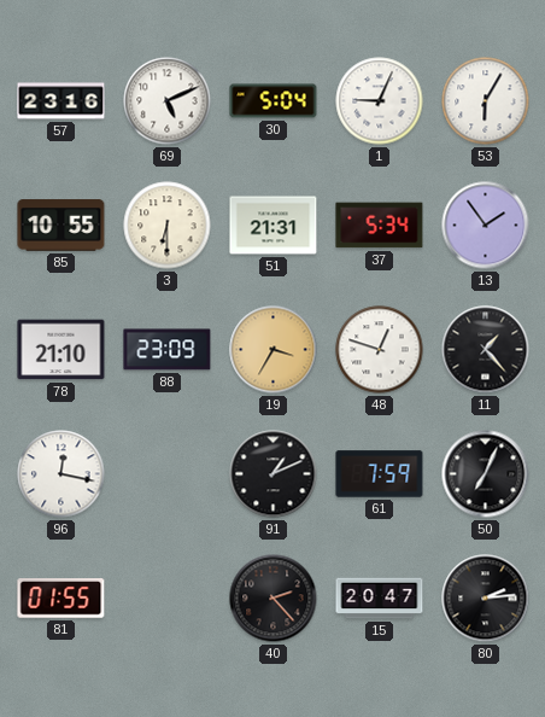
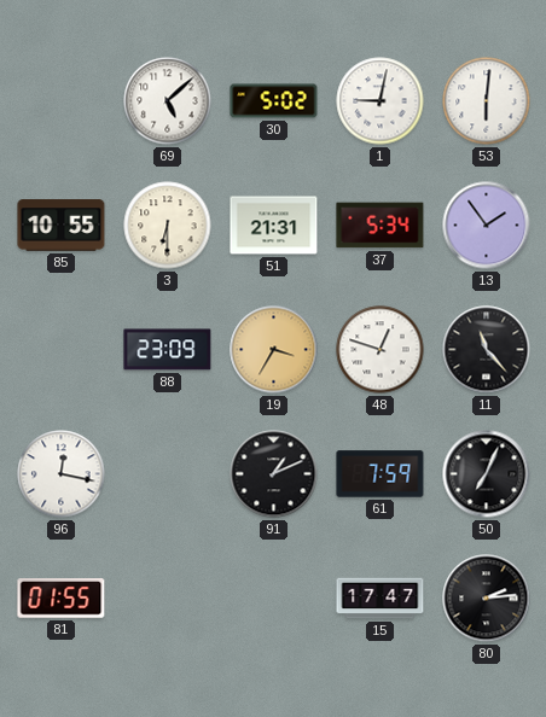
57: 23:16 -> none
69: 5:11 -> 5:08
30: 5:04 -> 5:02
1: 9:04 -> 9:02
53: 6:05 -> 6:01
78: 21:10 -> none
11: 1:23 -> 11:23
40: 2:23 -> none
15: 20:47 -> 17:47
